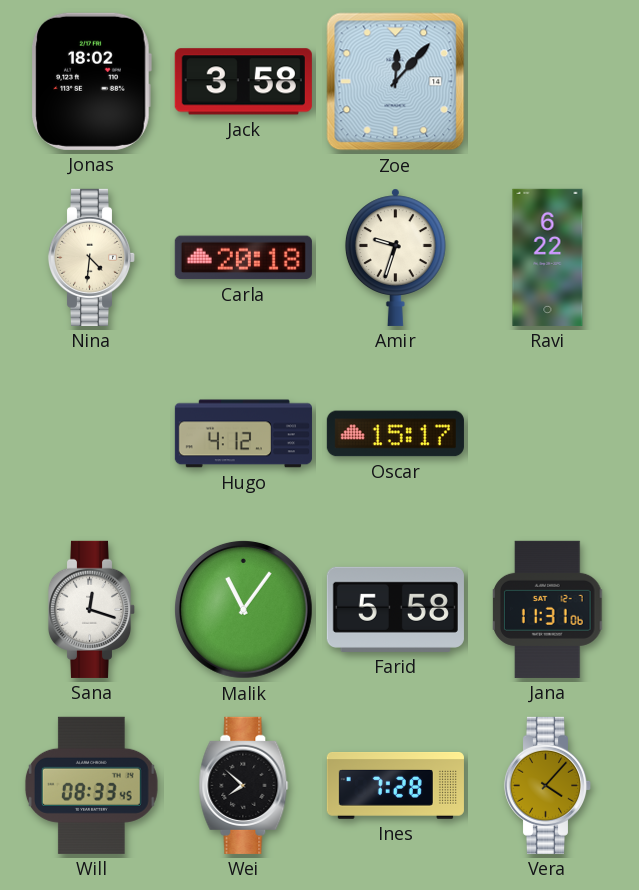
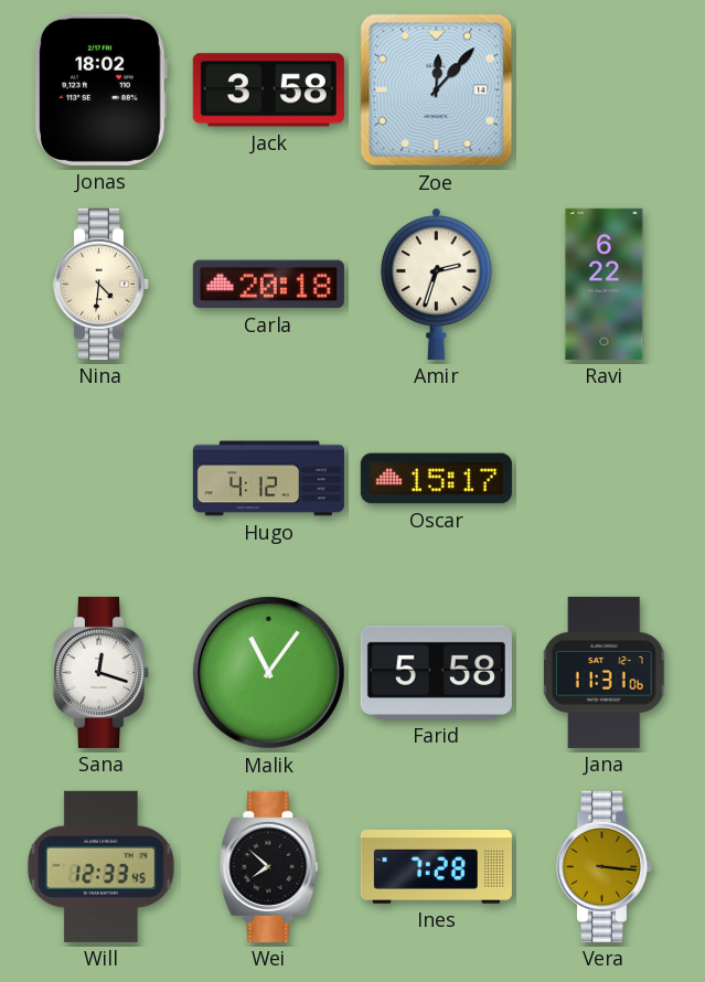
Amir: 9:33 -> 2:33
Will: 08:33 -> 12:33
Vera: 4:07 -> 3:16
